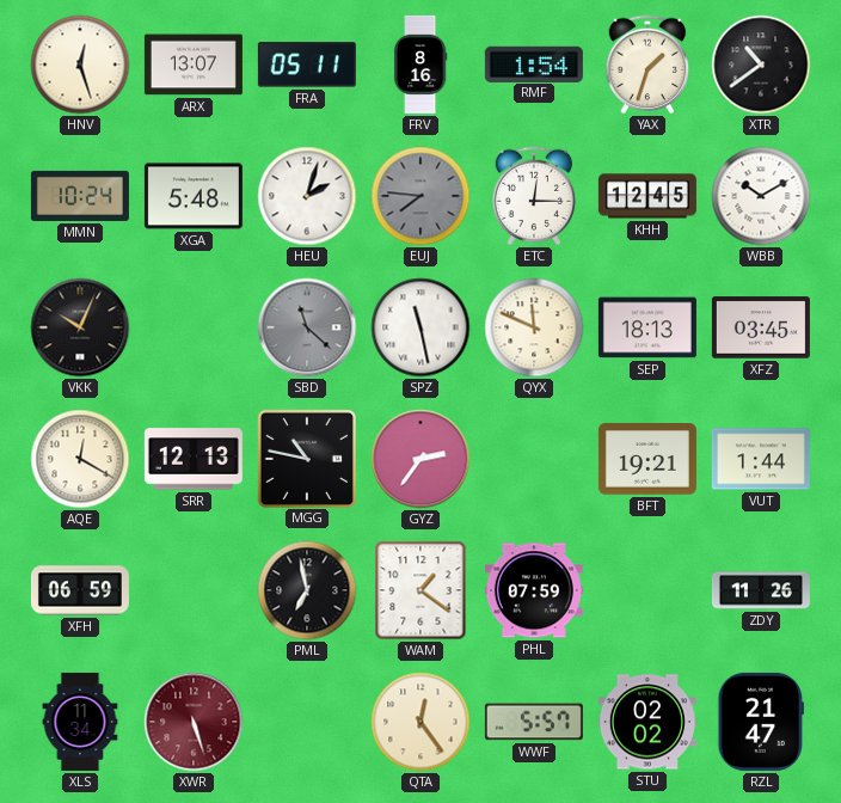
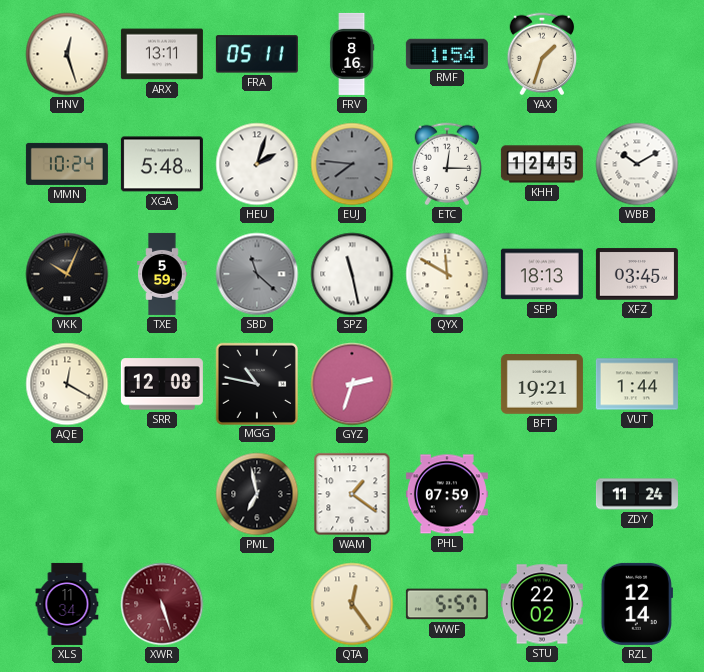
ARX: 13:07 -> 13:11
XTR: 10:39 -> none
TXE: none -> 5:59
QYX: 11:49 -> 11:50
SRR: 12:13 -> 12:08
GYZ: 2:36 -> 2:33
XFH: 06:59 -> none
ZDY: 11:26 -> 11:24
STU: 02:02 -> 22:02
RZL: 21:47 -> 12:14
